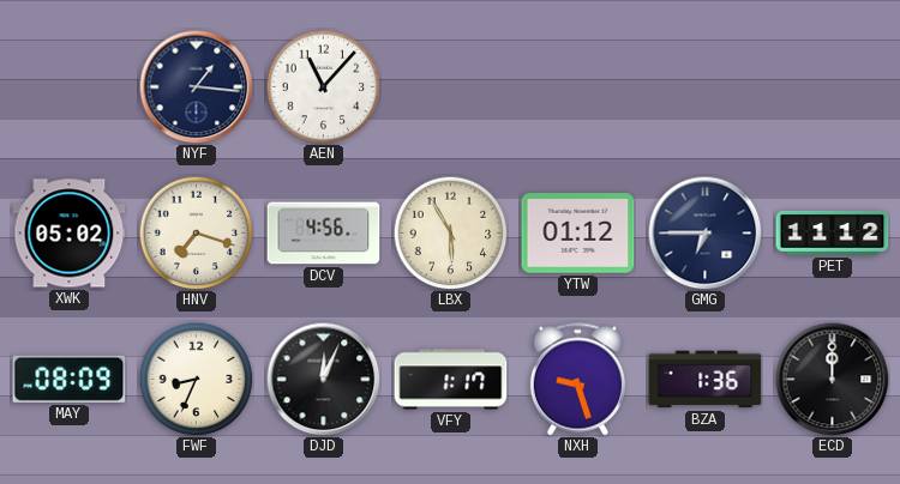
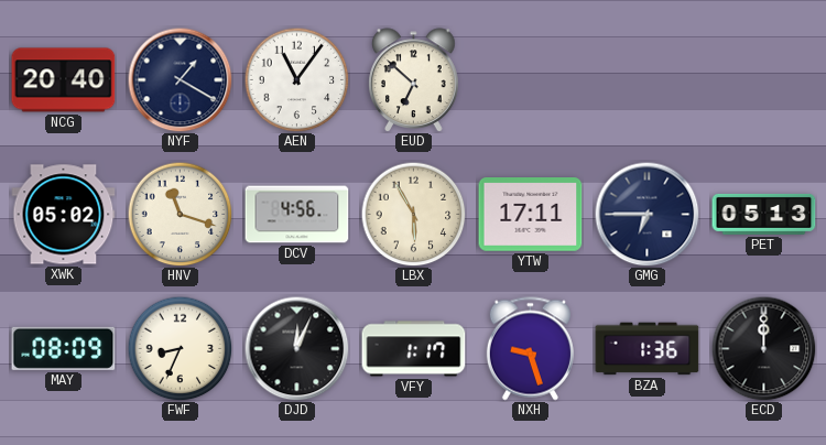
NCG: none -> 20:40
NYF: 1:16 -> 1:20
AEN: 11:07 -> 11:06
EUD: none -> 6:52
HNV: 7:18 -> 11:18
YTW: 01:12 -> 17:11
PET: 11:12 -> 05:13
